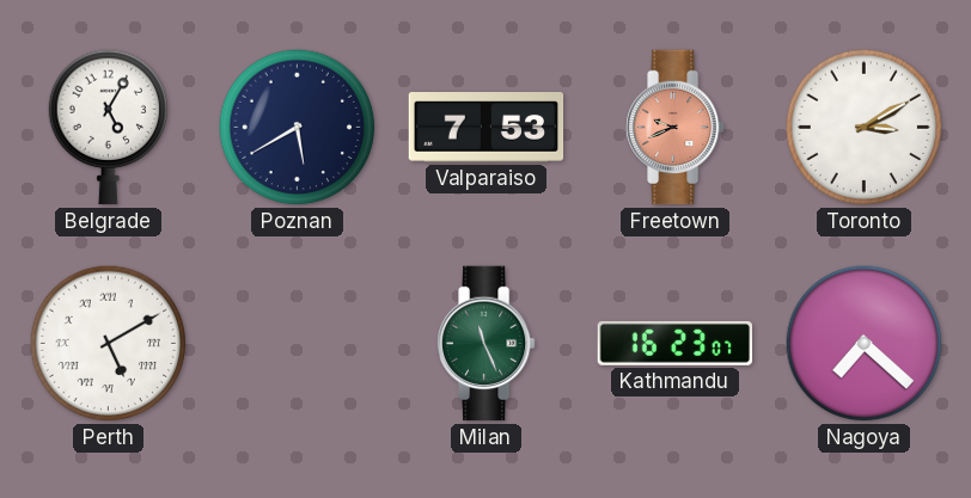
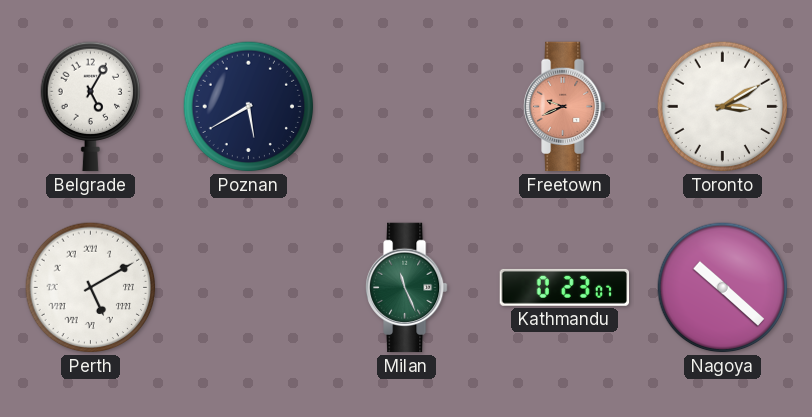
Valparaiso: 7:53 -> none
Kathmandu: 16:23 -> 0:23
Nagoya: 7:22 -> 10:22
